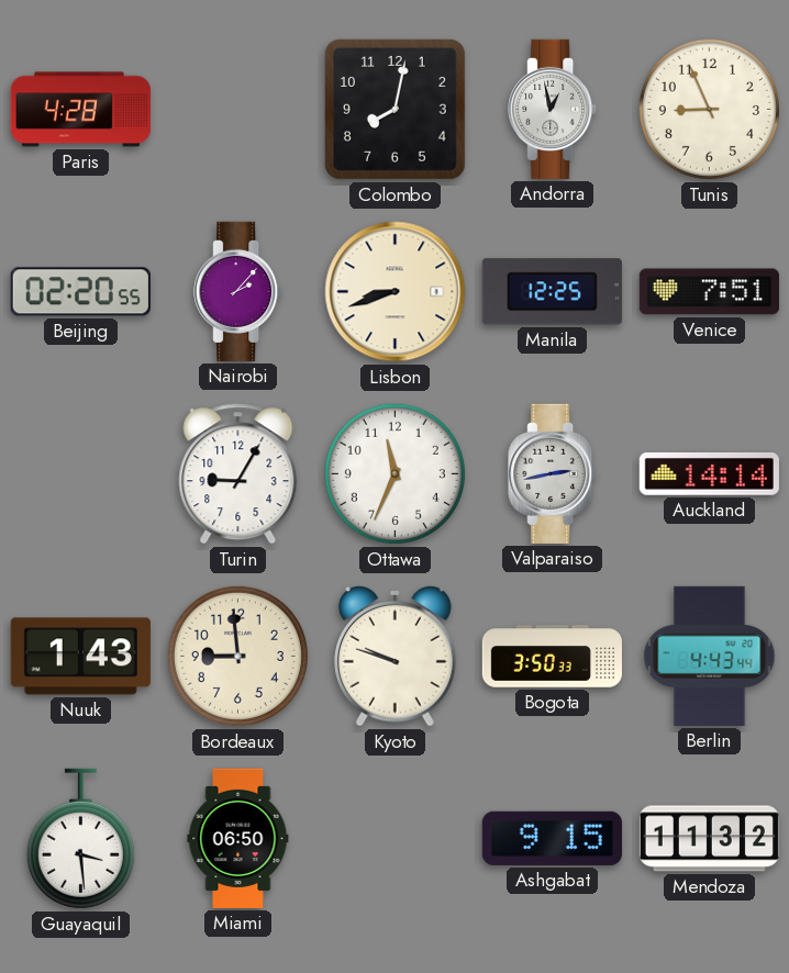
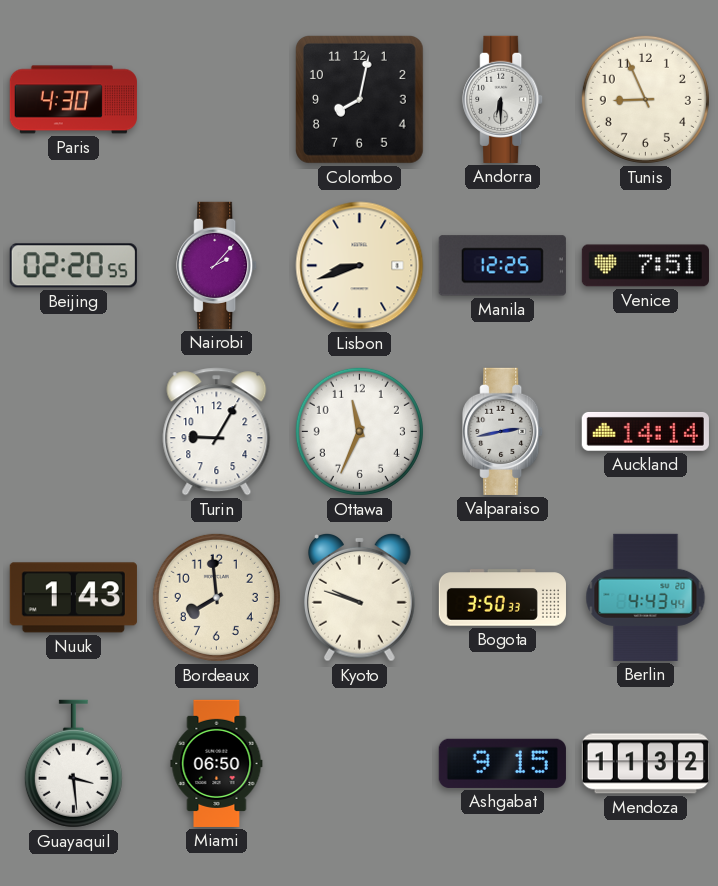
Paris: 4:28 -> 4:30
Andorra: 12:58 -> 6:30
Bordeaux: 8:59 -> 7:59
